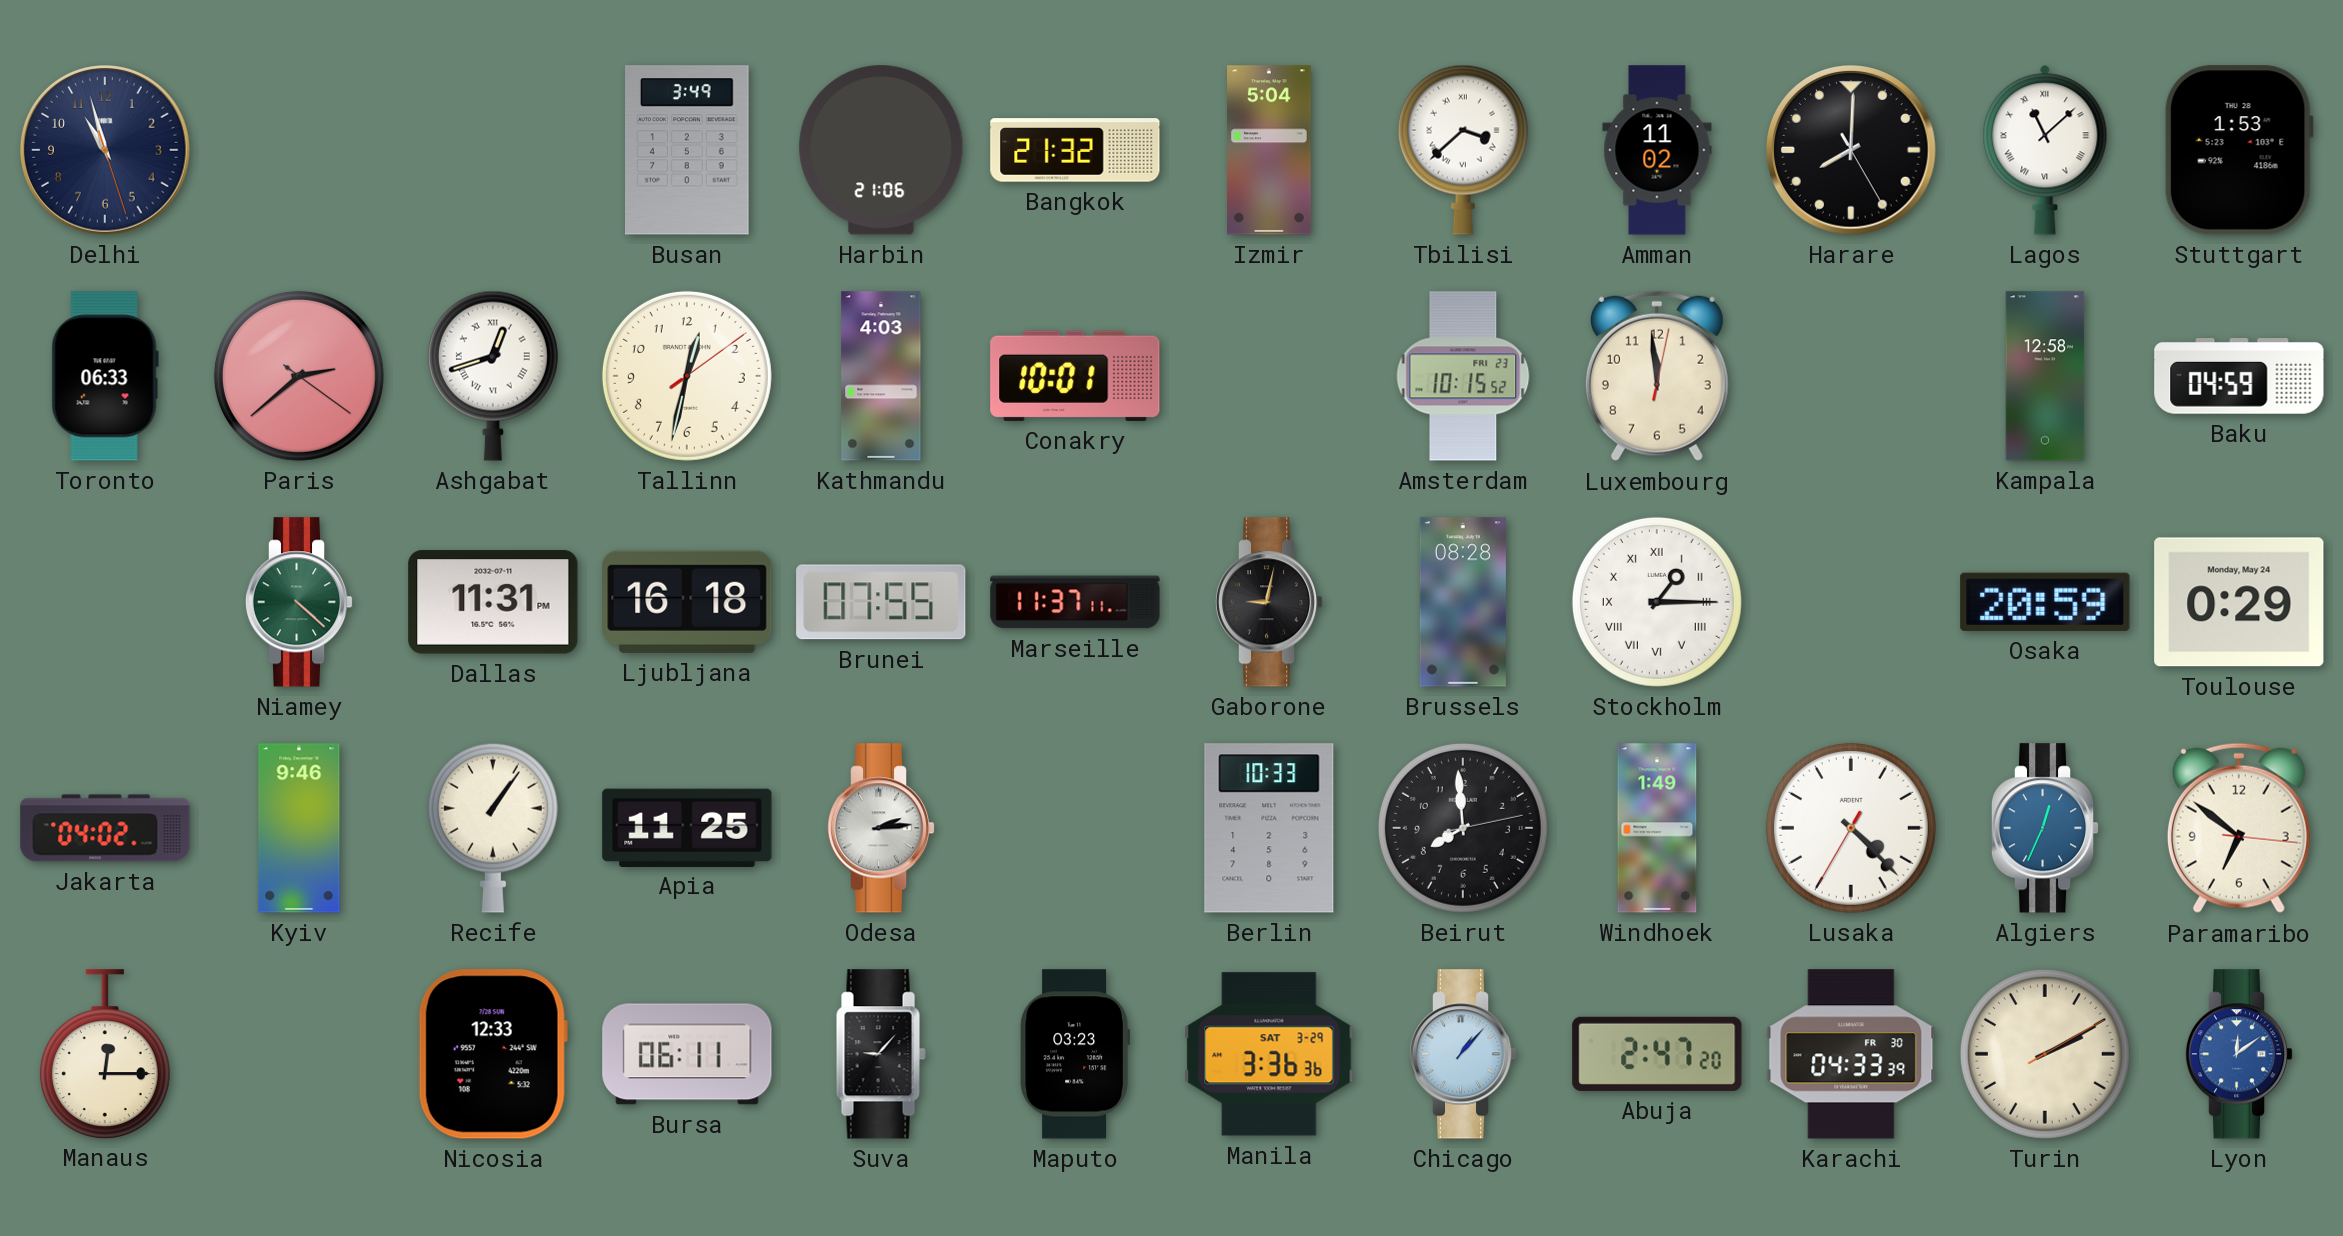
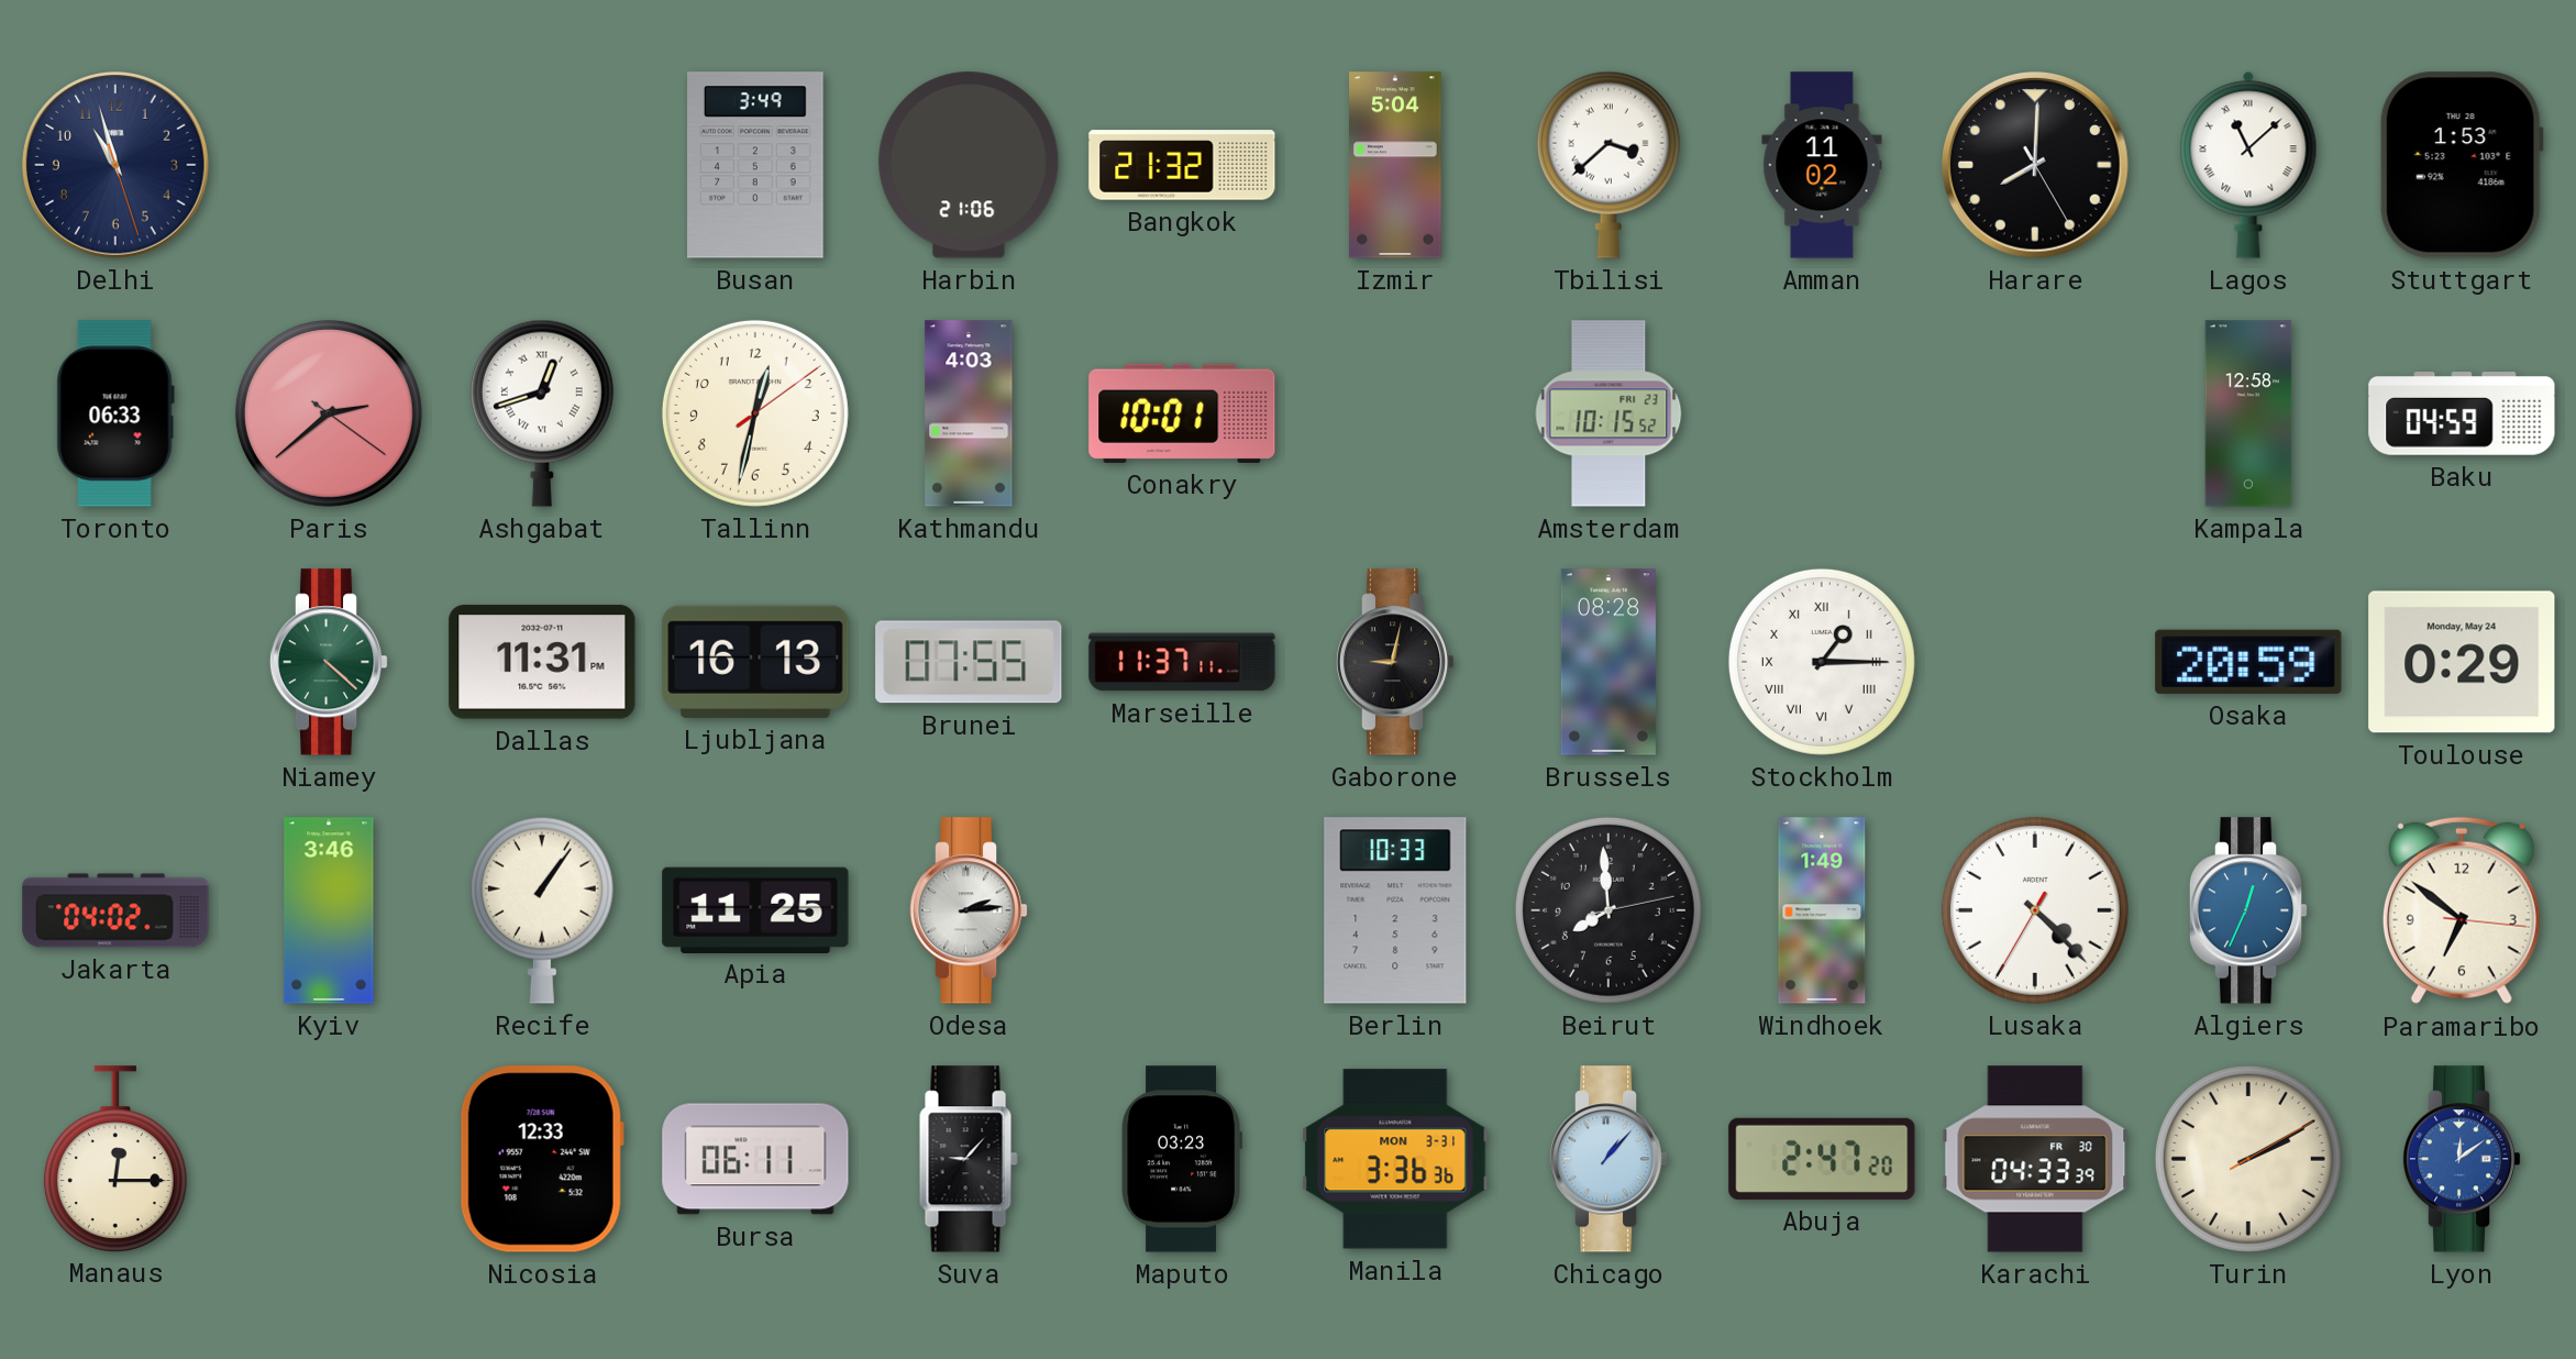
Luxembourg: 11:59 -> none
Ljubljana: 16:18 -> 16:13
Kyiv: 9:46 -> 3:46
Manila date: SAT 3-29 -> MON 3-31
